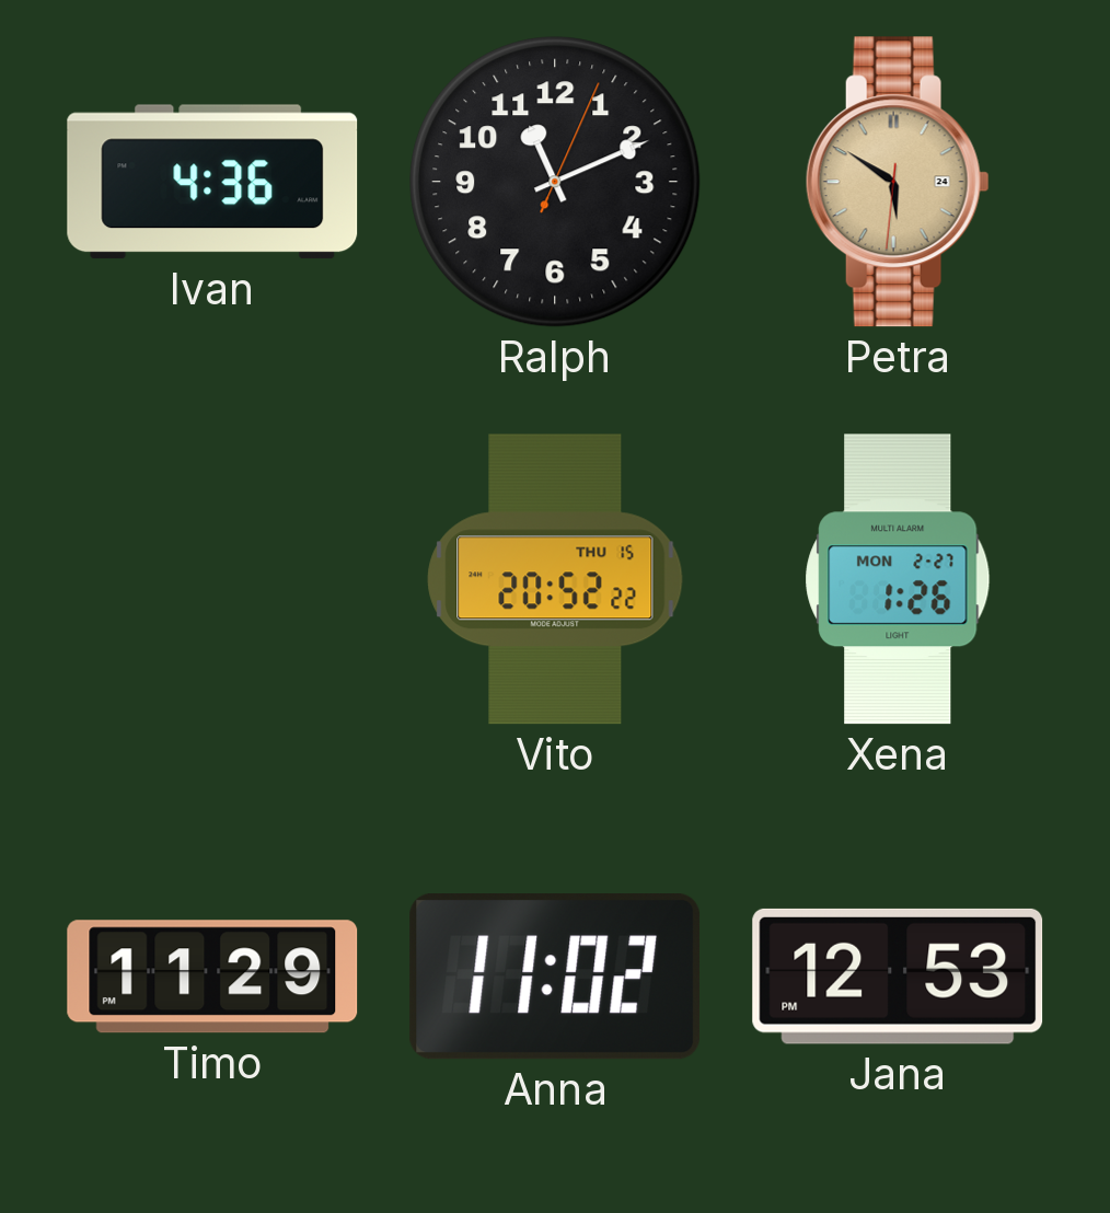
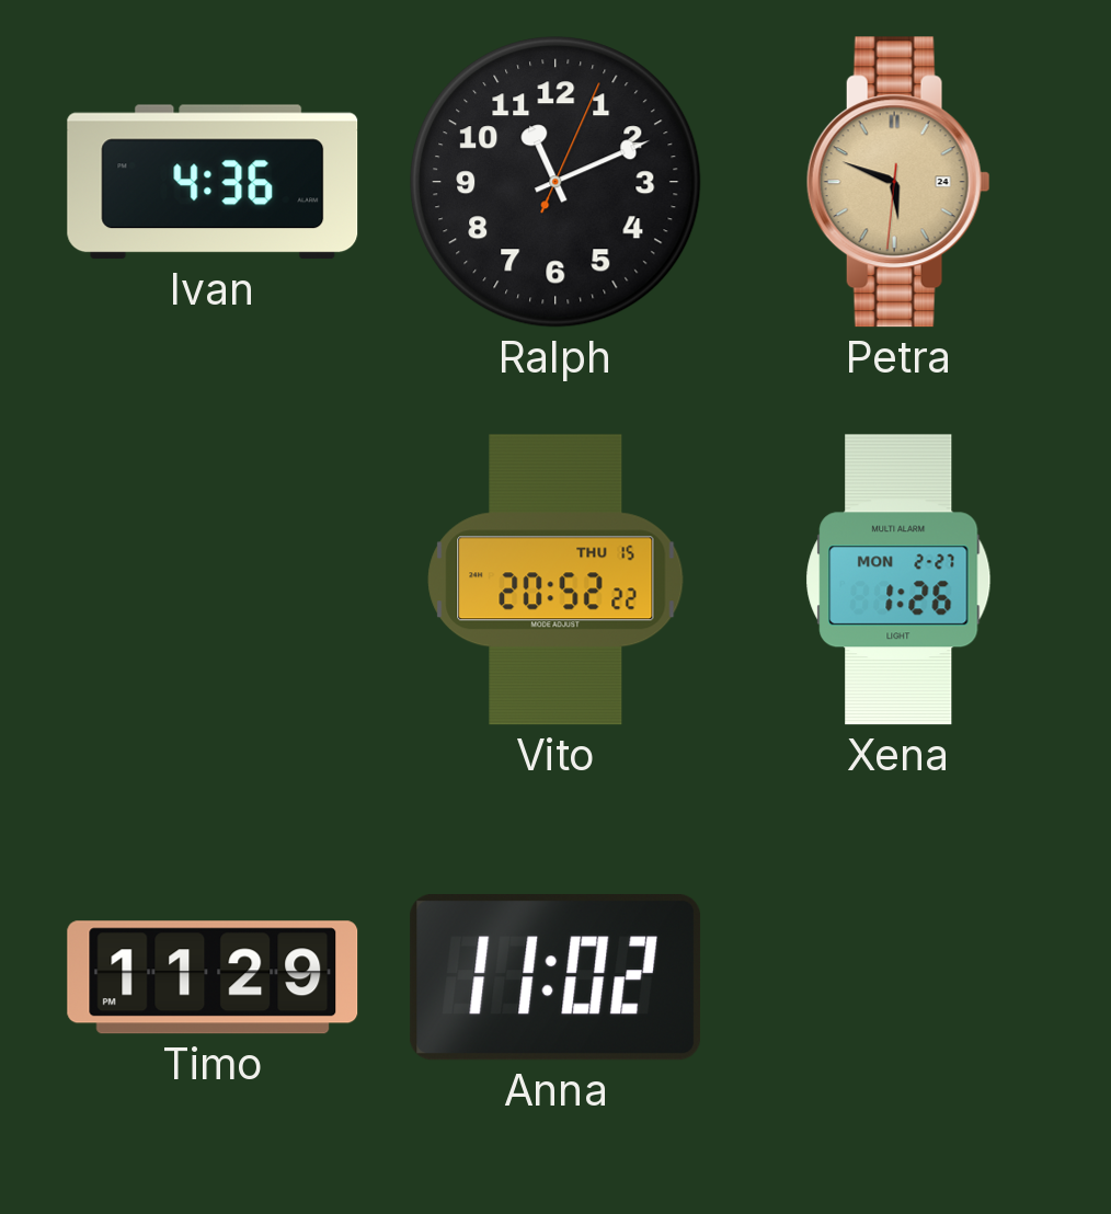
Petra: 5:50 -> 5:48
Jana: 12:53 -> none
